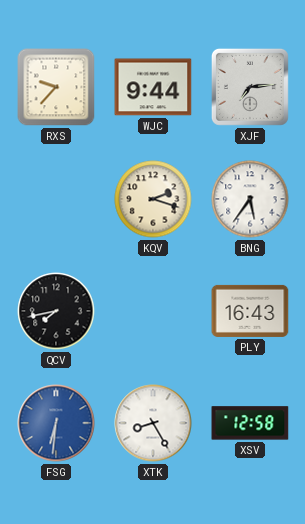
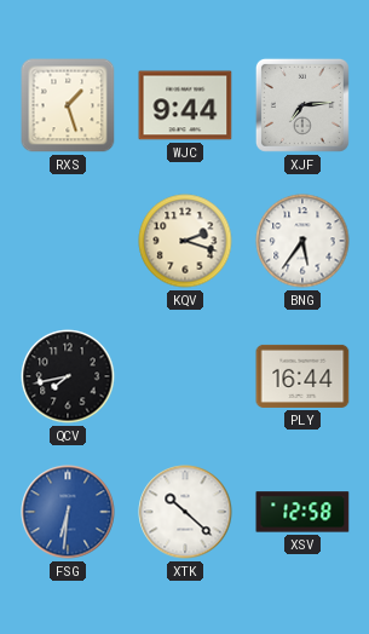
RXS: 9:37 -> 1:27
PLY: 16:43 -> 16:44
XTK: 8:25 -> 10:22
